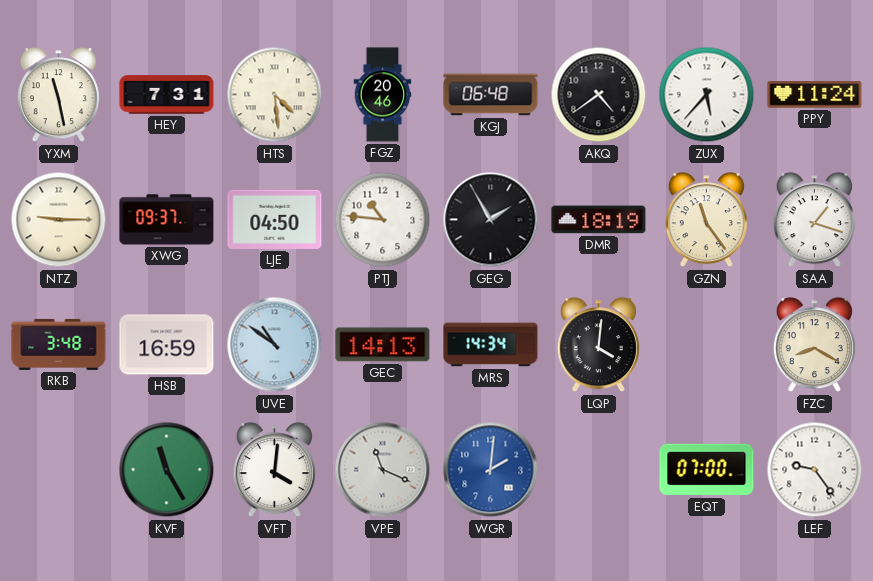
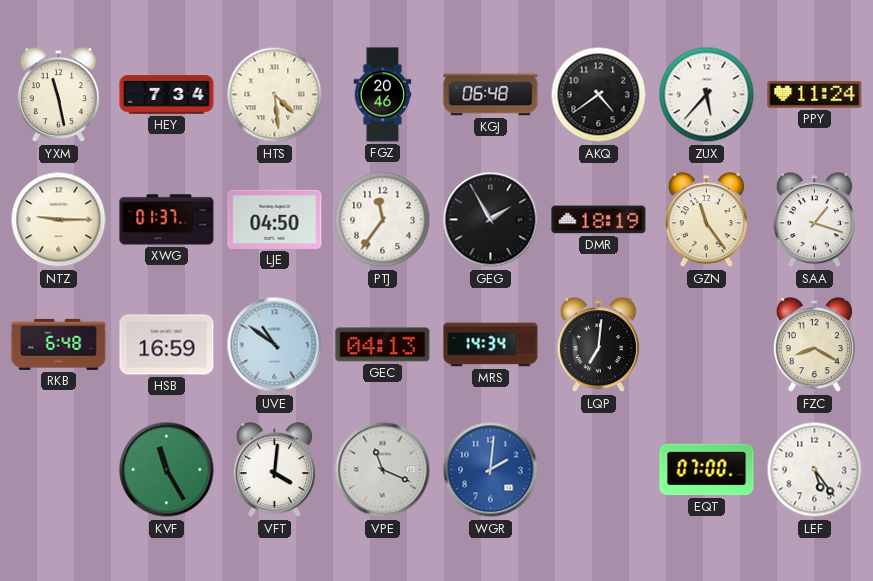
HEY: 7:31 -> 7:34
XWG: 09:37 -> 01:37
PTJ: 10:46 -> 11:36
RKB: 3:48 -> 6:48
GEC: 14:13 -> 04:13
LQP: 4:01 -> 7:01
LEF: 9:24 -> 5:24
